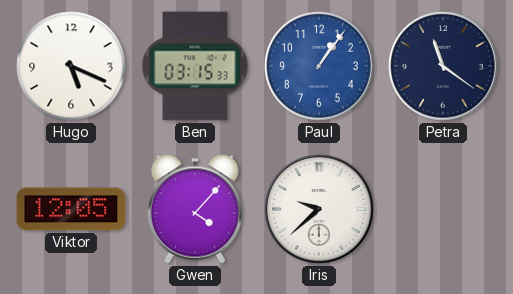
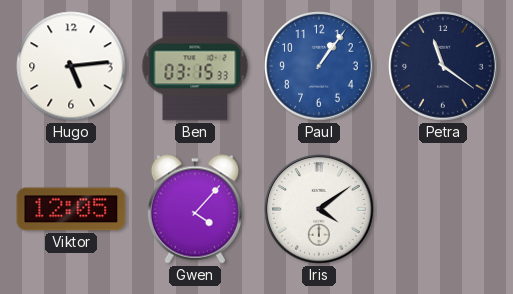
Hugo: 5:19 -> 5:14
Iris: 9:38 -> 4:09
